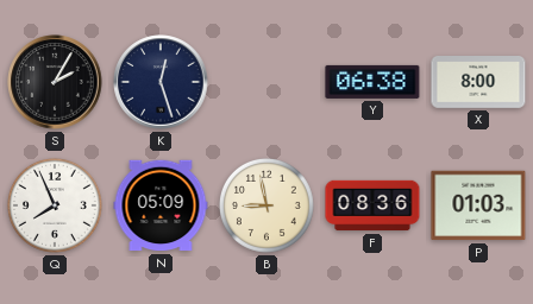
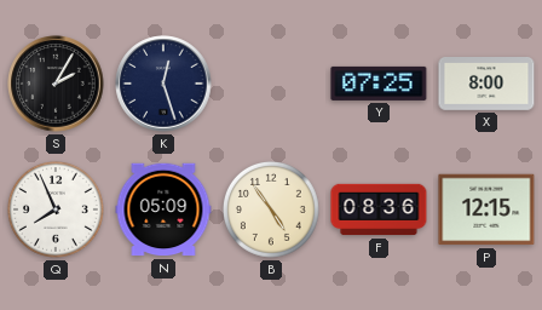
Y: 06:38 -> 07:25
B: 8:58 -> 4:54
P: 01:03 -> 12:15
